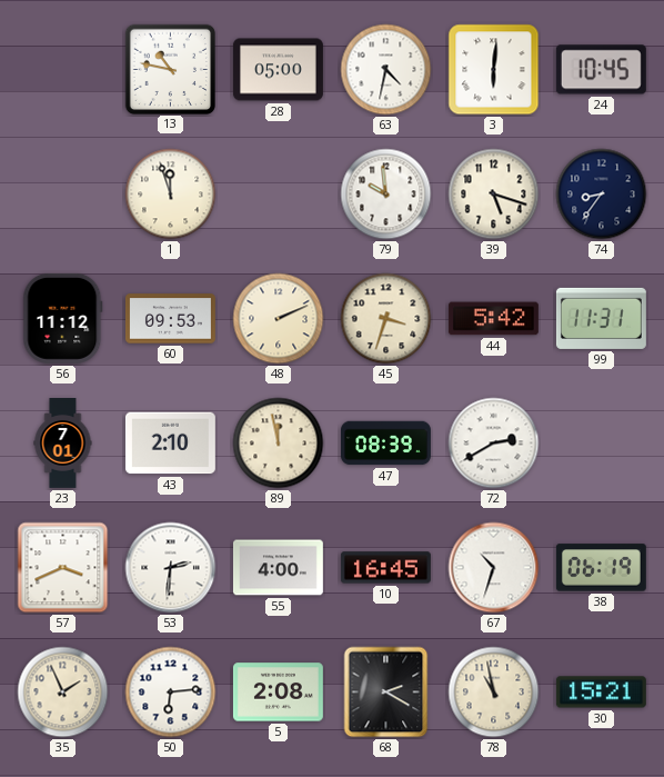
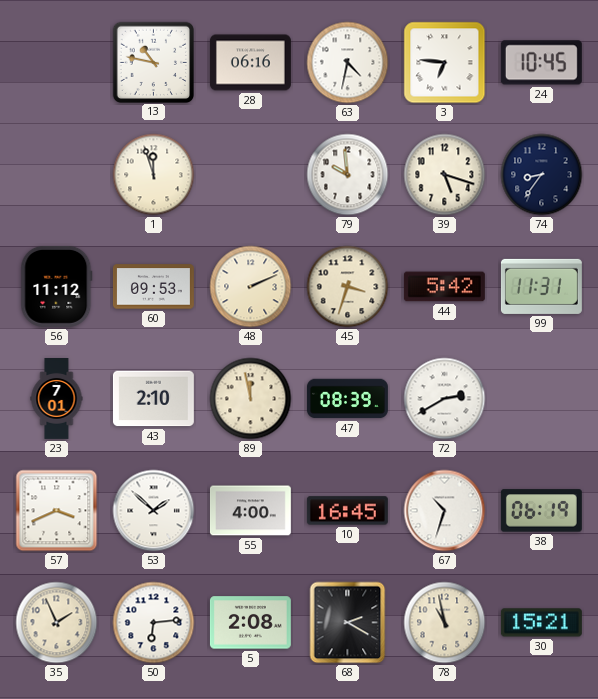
28: 05:00 -> 06:16
3: 6:01 -> 6:46
53: 2:31 -> 1:52
